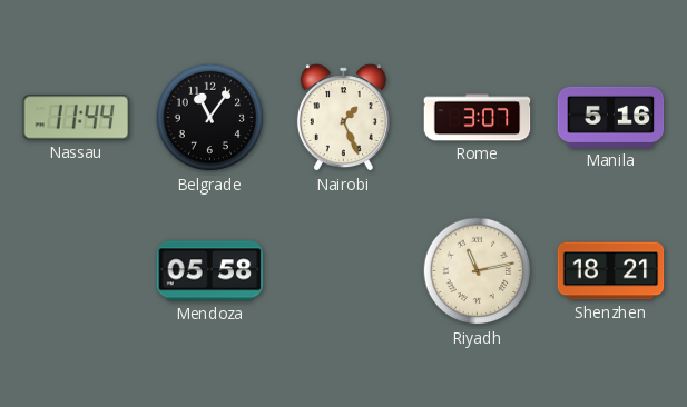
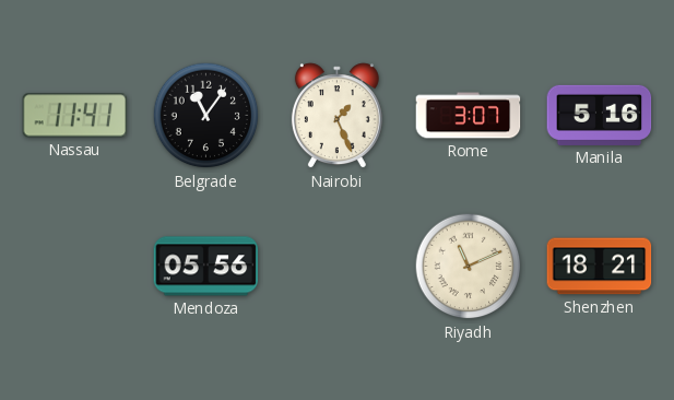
Nassau: 11:44 -> 11:41
Mendoza: 05:58 -> 05:56
Riyadh: 11:13 -> 11:11
